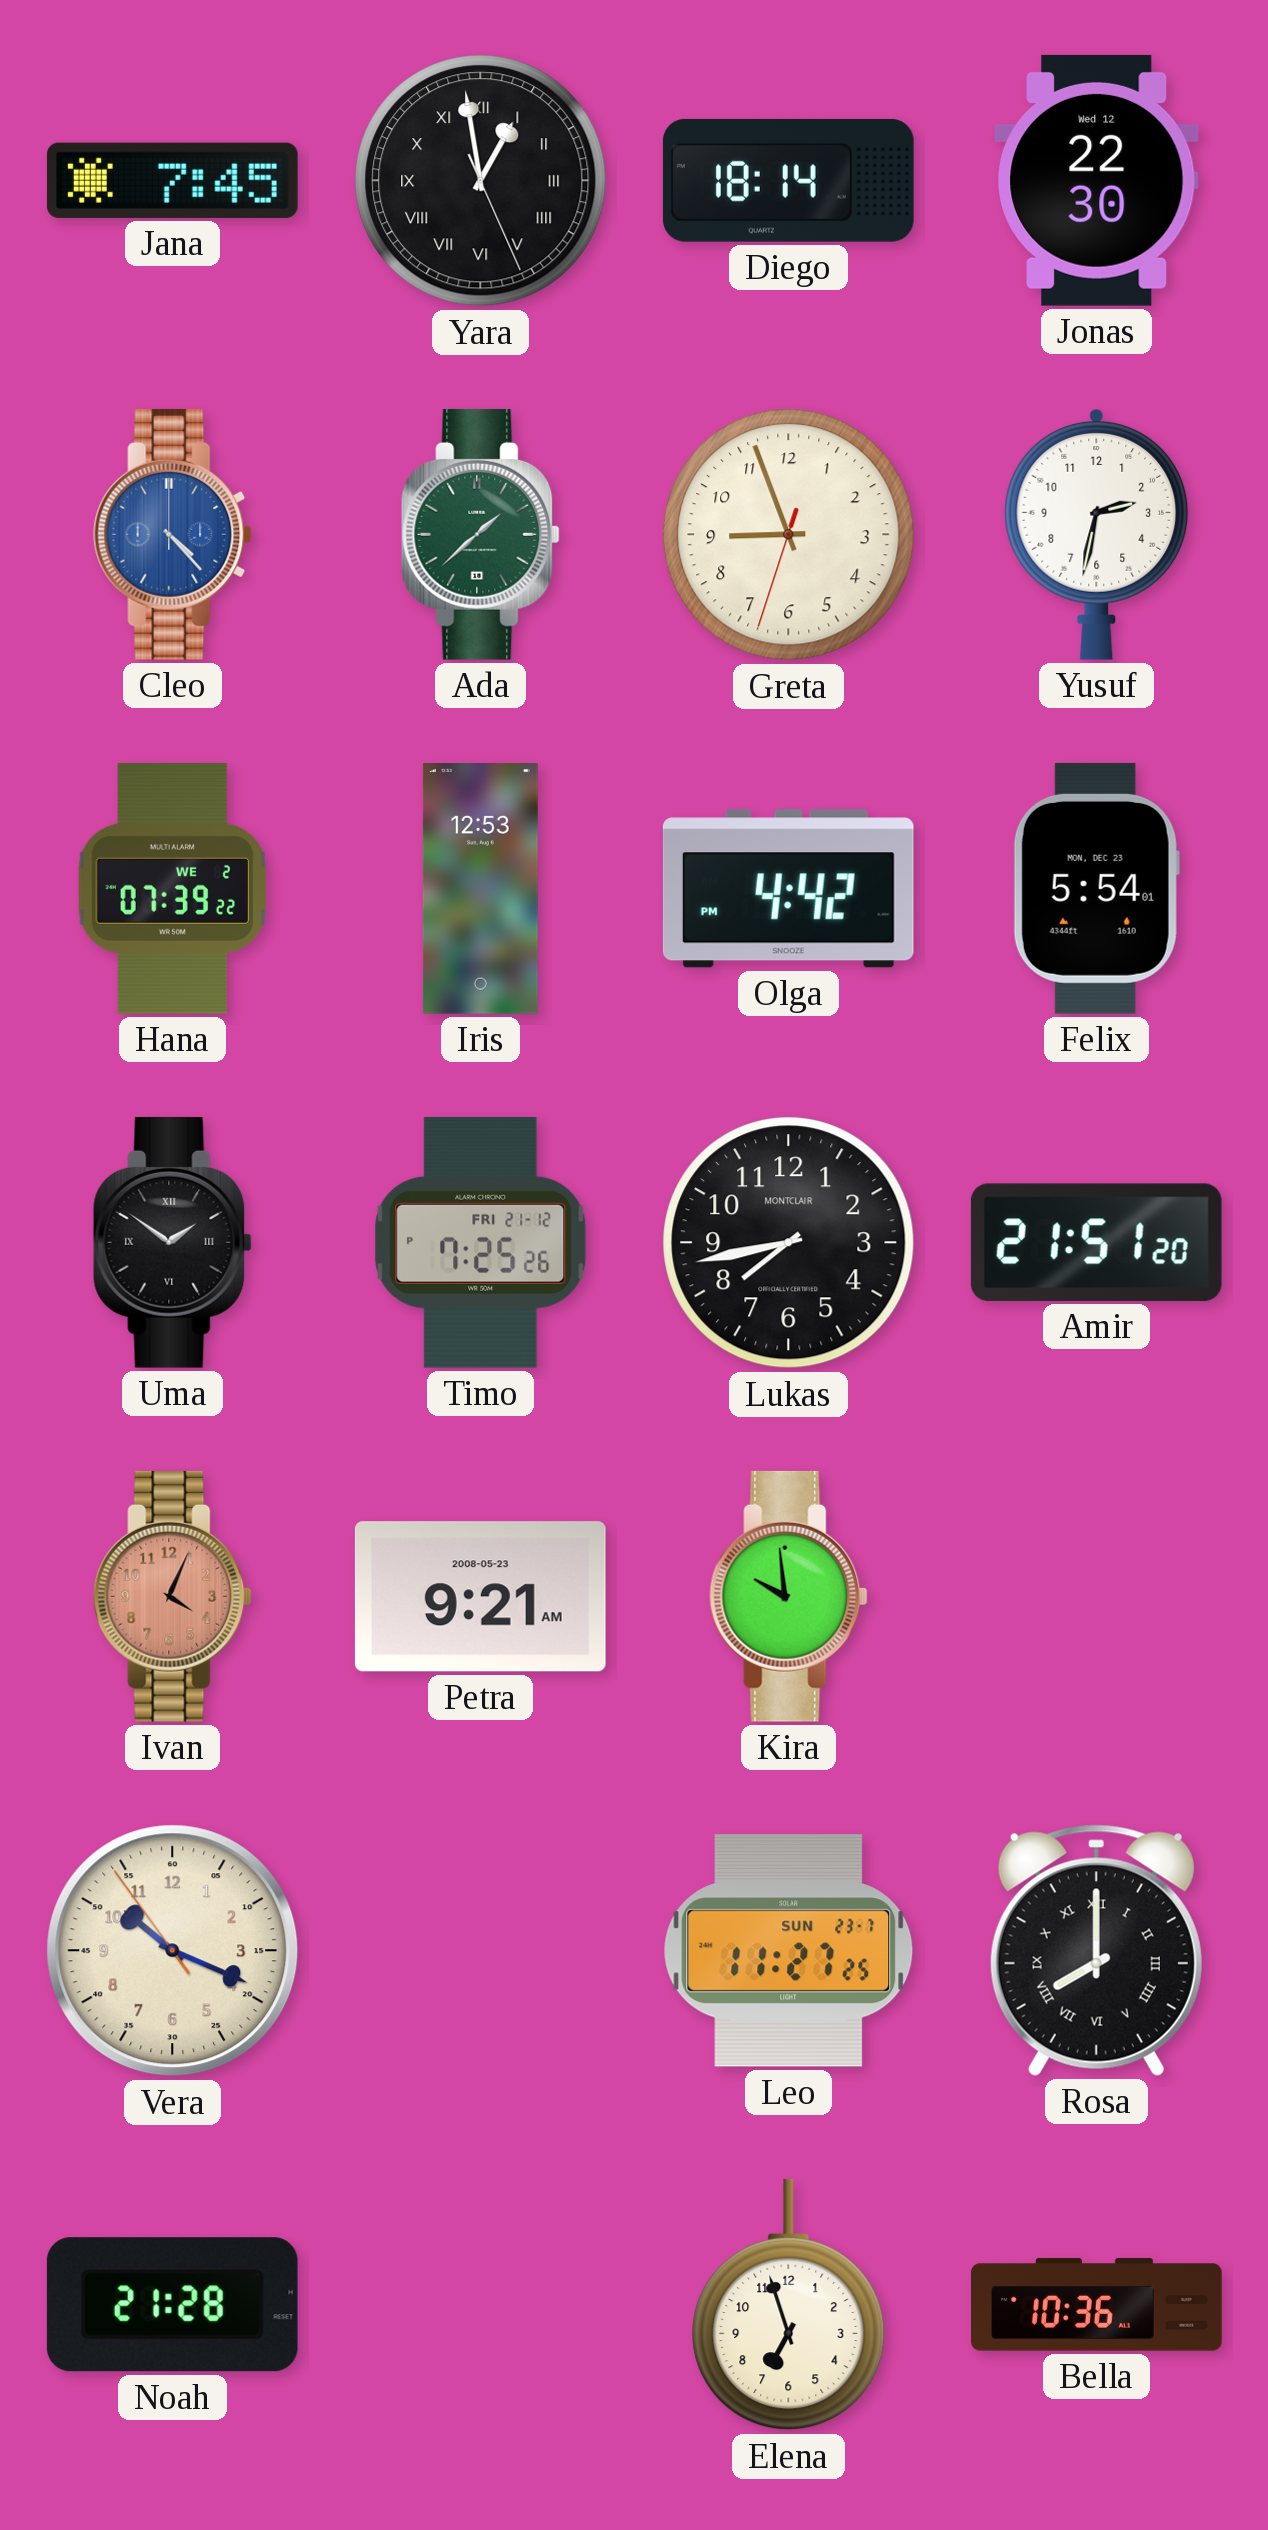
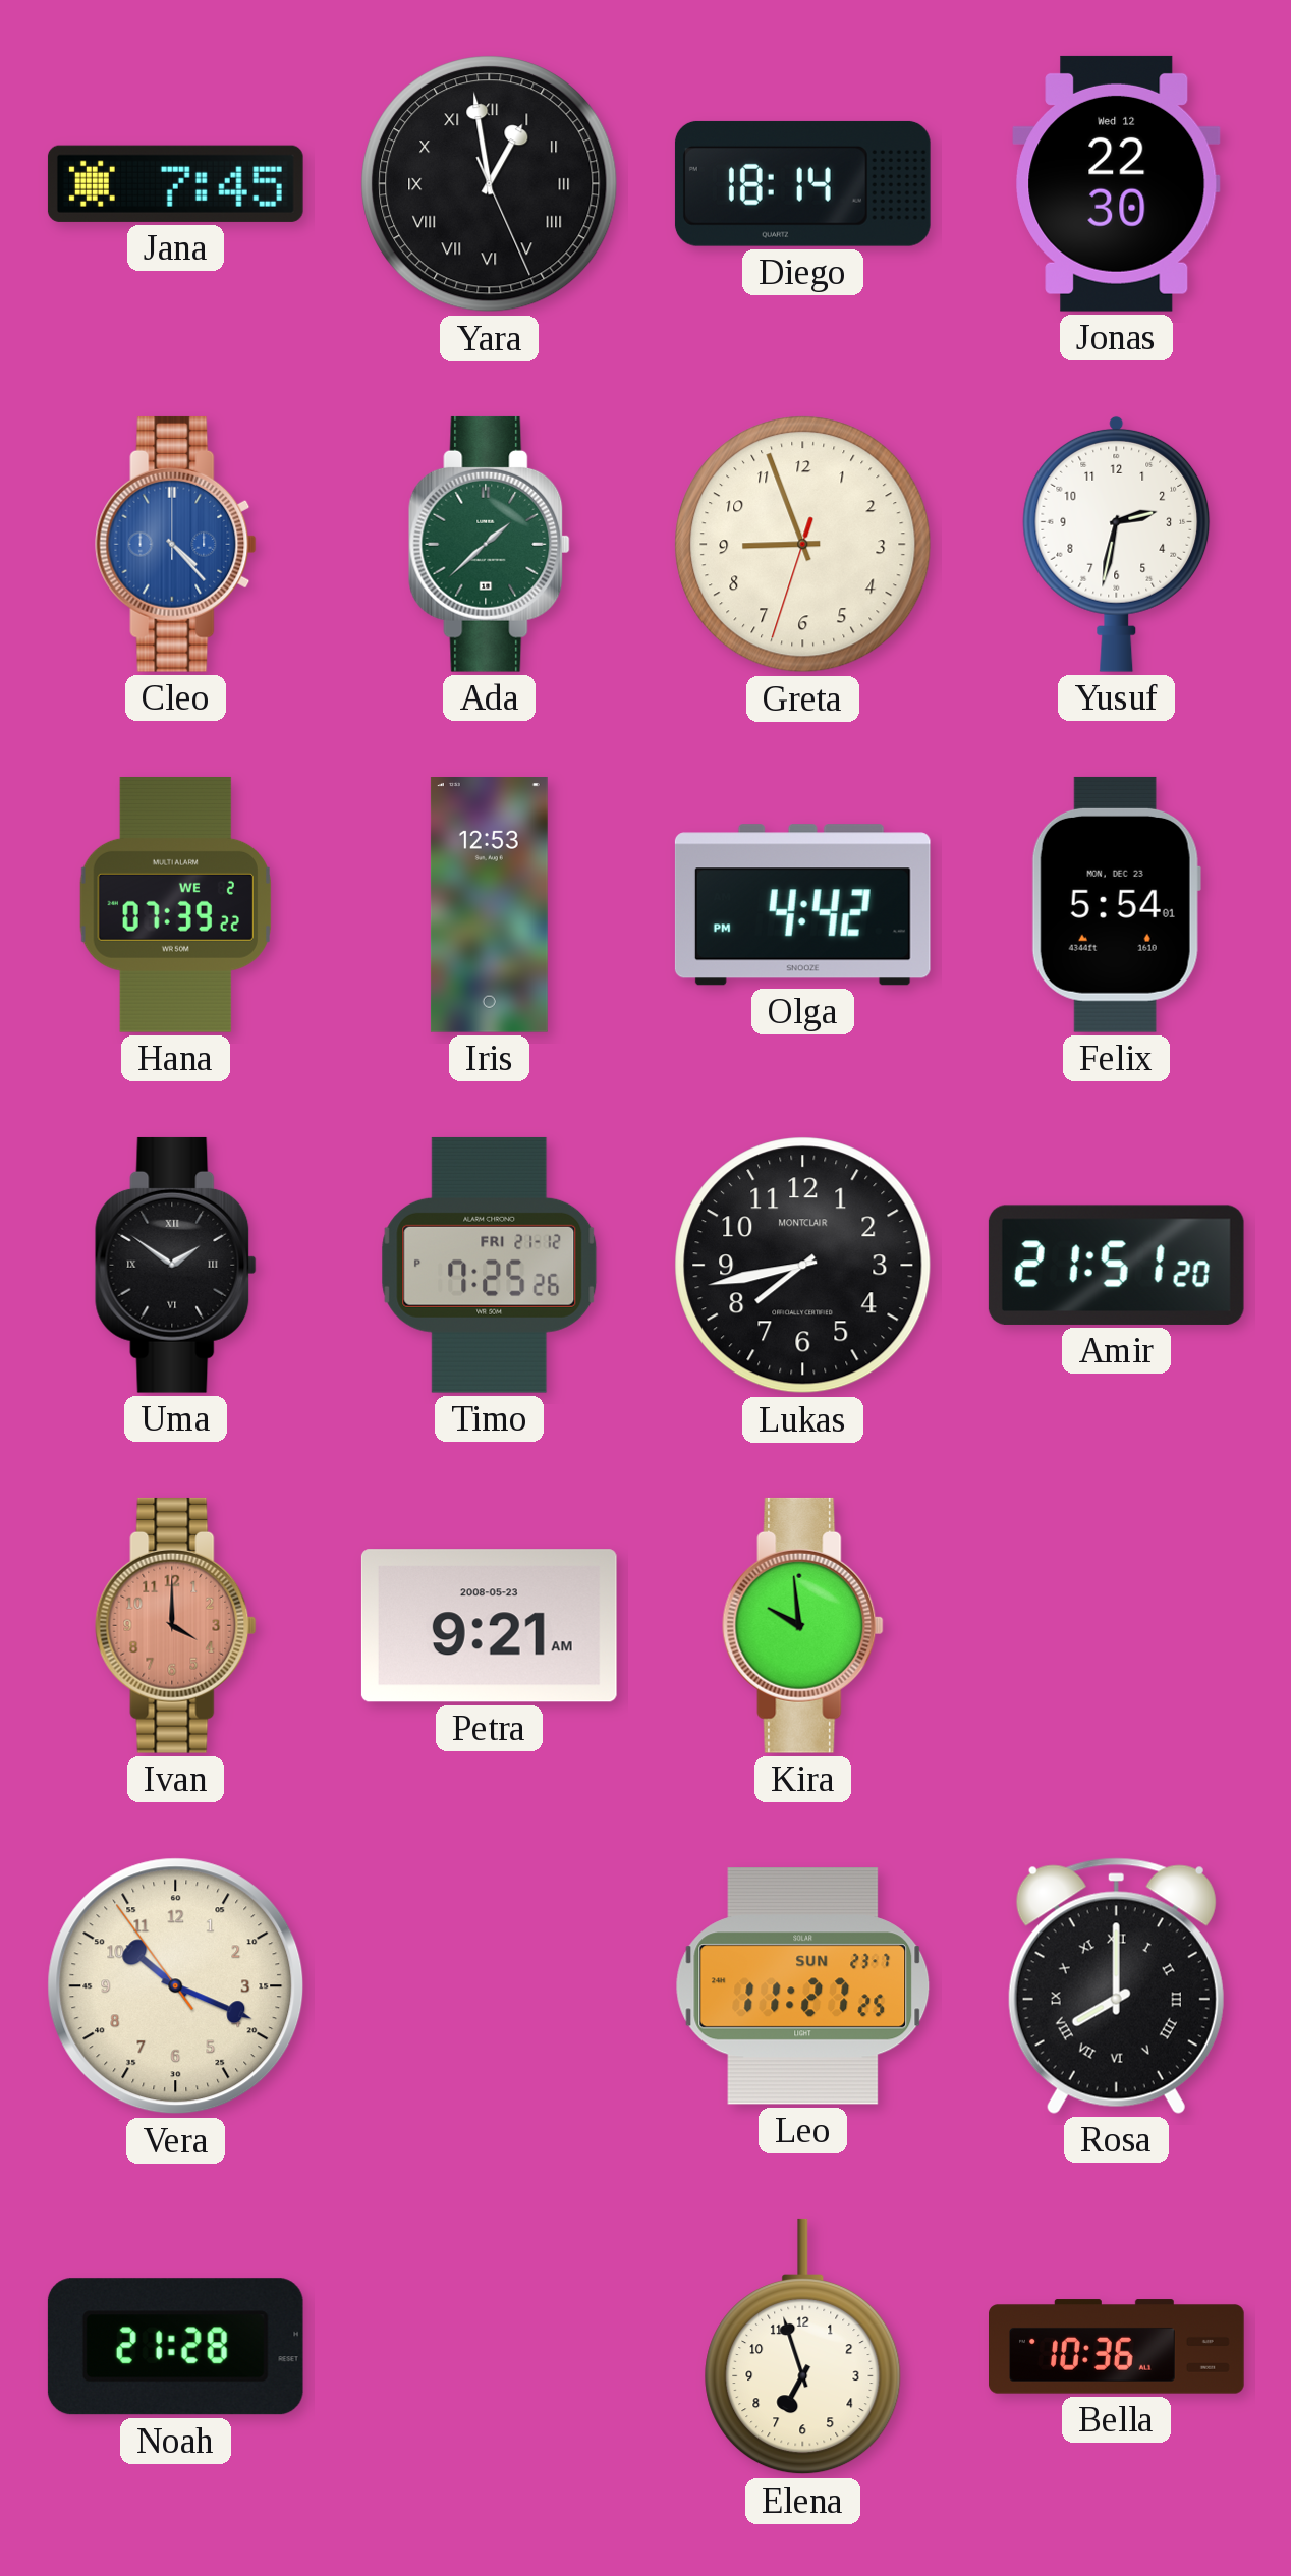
Ivan: 4:04 -> 4:00
